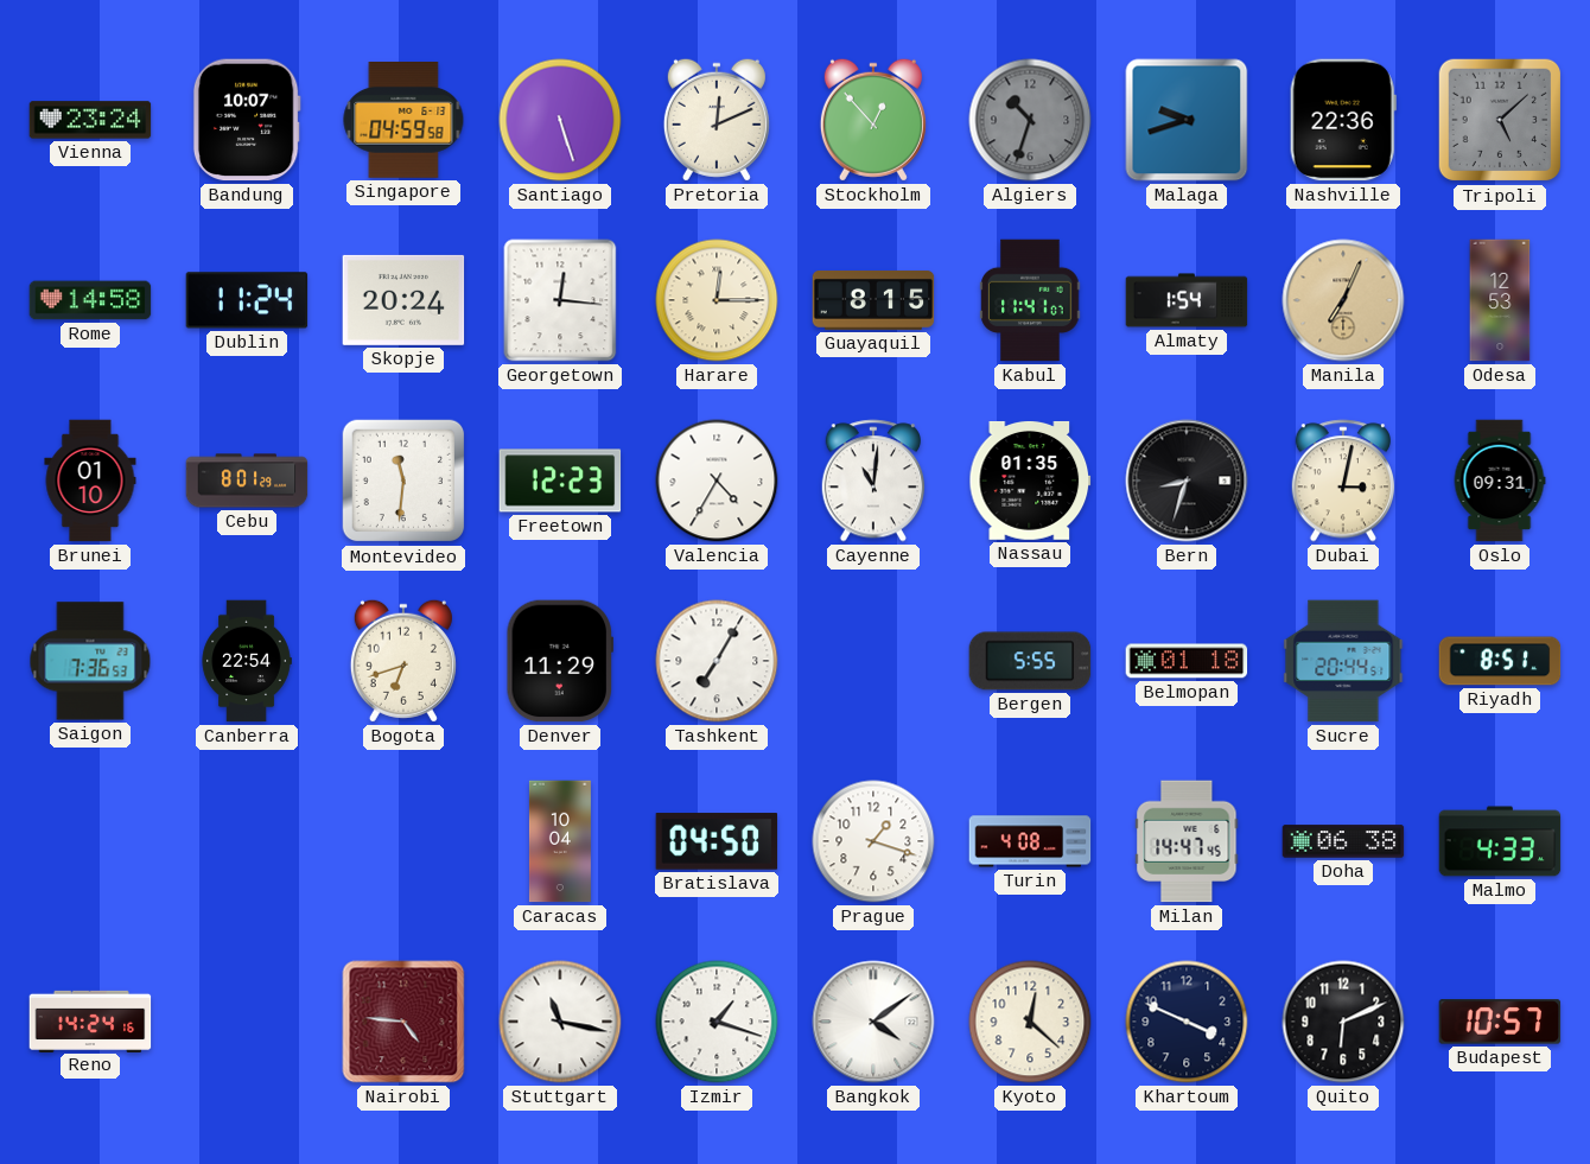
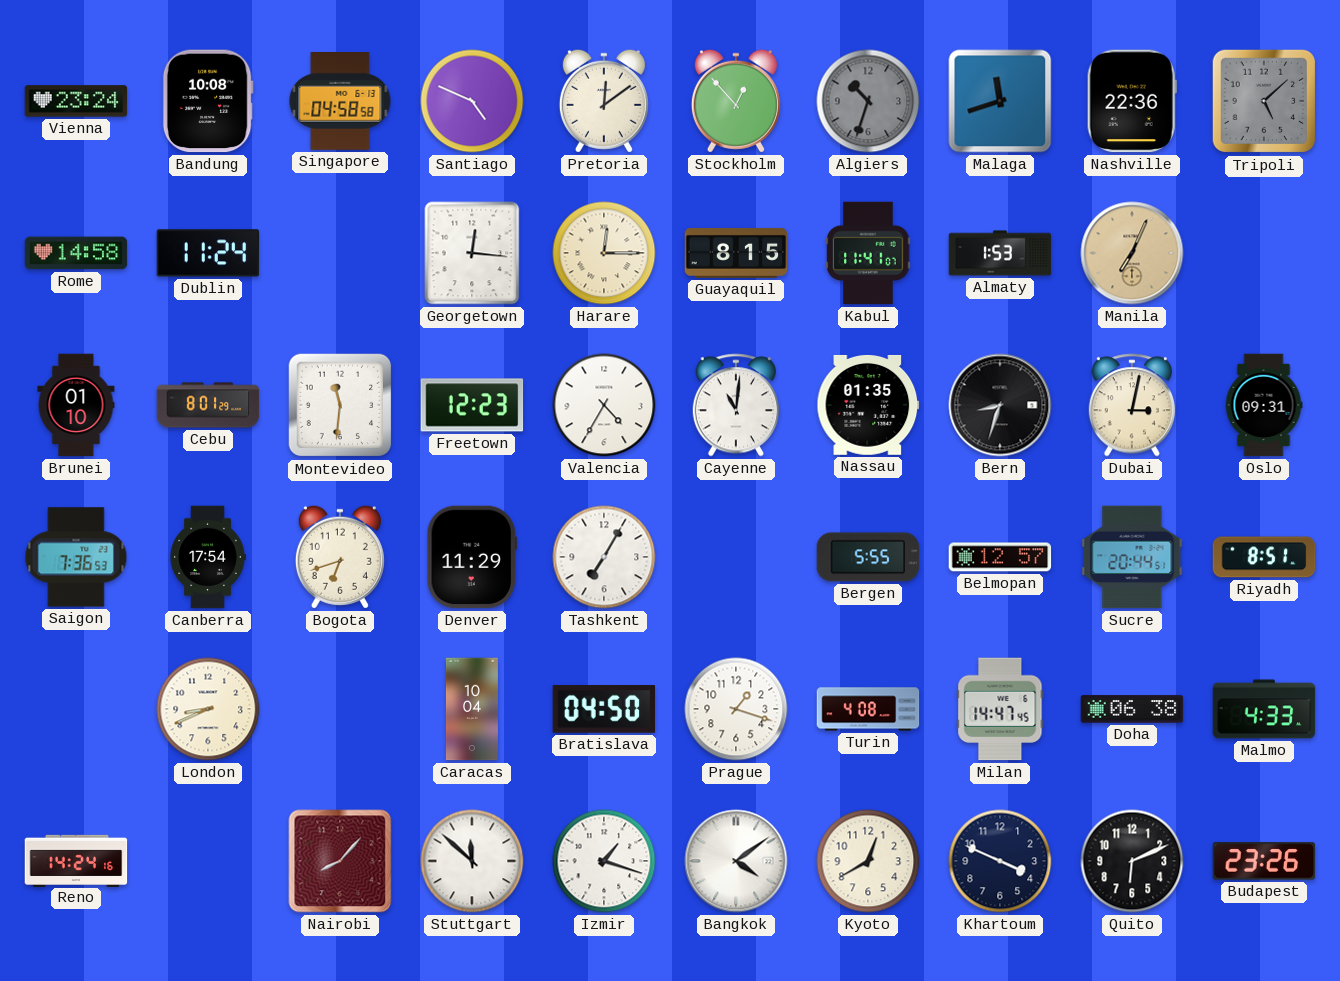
Bandung: 10:07 -> 10:08
Singapore: 04:59 -> 04:58
Santiago: 5:27 -> 4:49
Pretoria: 12:11 -> 12:09
Malaga: 9:42 -> 11:42
Skopje: 20:24 -> none
Almaty: 1:54 -> 1:53
Odesa: 12:53 -> none
Canberra: 22:54 -> 17:54
Belmopan: 01:18 -> 12:57
London: none -> 8:41
Nairobi: 4:46 -> 8:07
Stuttgart: 11:17 -> 11:52
Kyoto: 12:22 -> 12:40
Budapest: 10:57 -> 23:26
